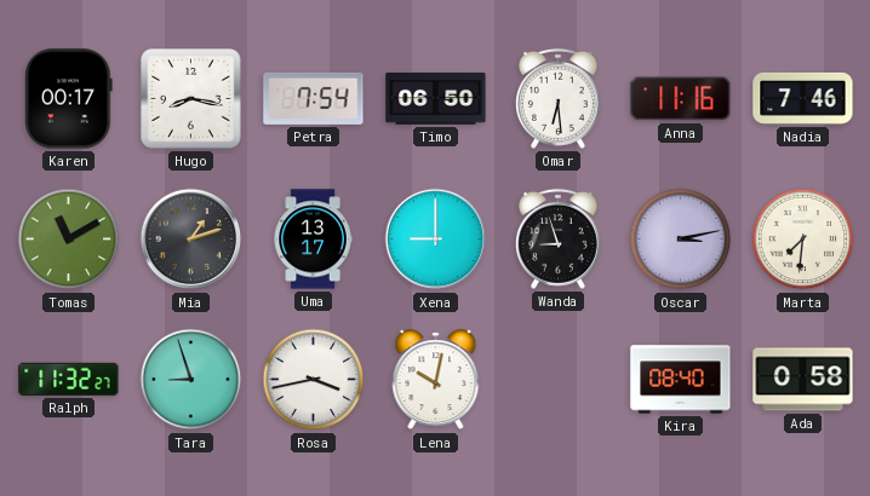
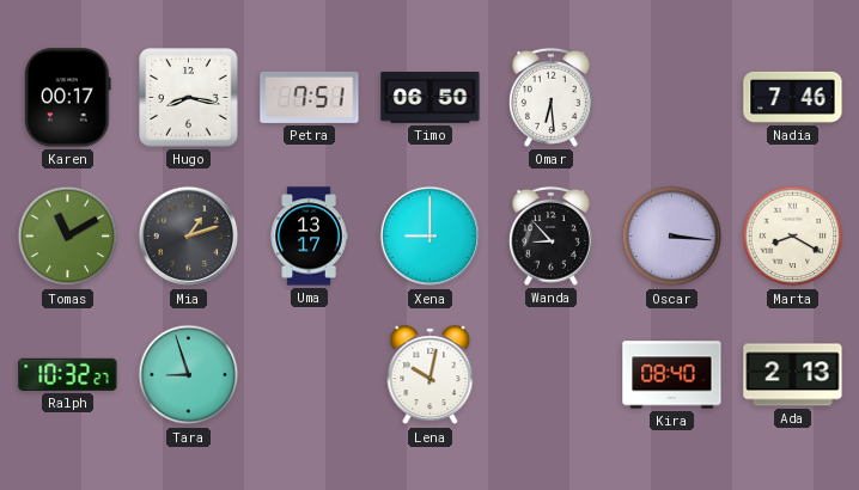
Petra: 7:54 -> 7:51
Anna: 11:16 -> none
Wanda: 8:57 -> 8:53
Oscar: 3:13 -> 3:16
Marta: 7:31 -> 8:20
Ralph: 11:32 -> 10:32
Rosa: 3:43 -> none
Ada: 0:58 -> 2:13
